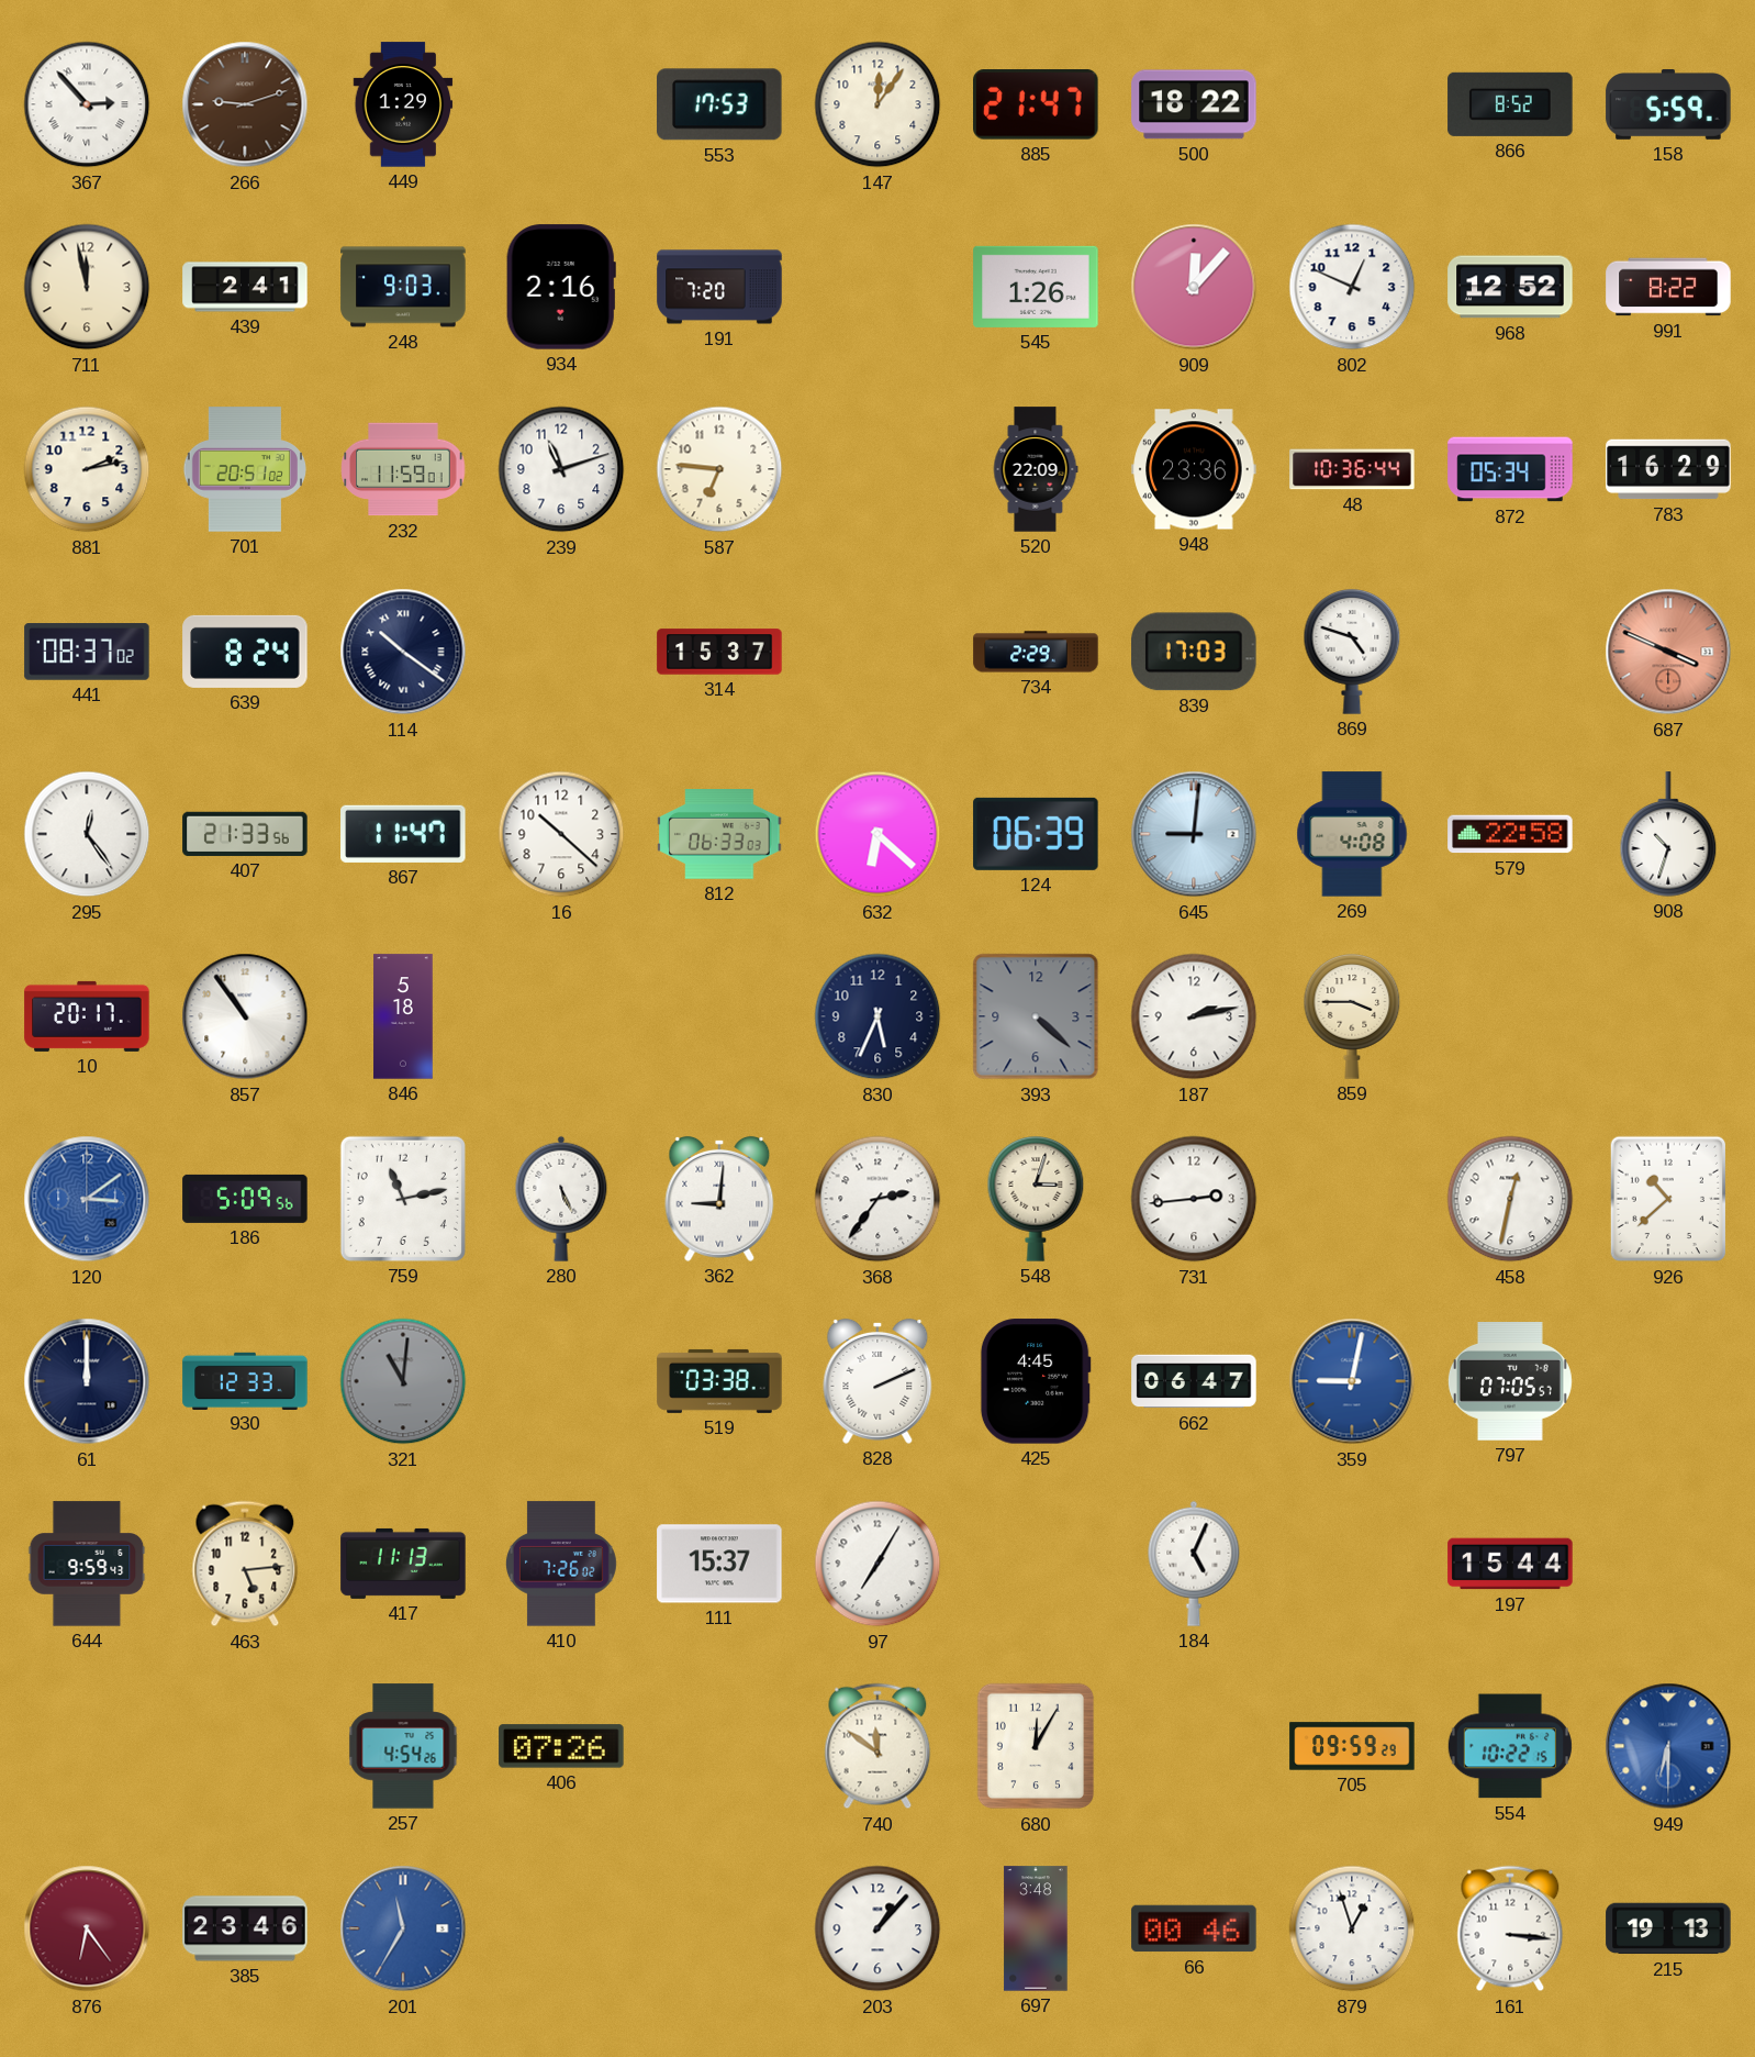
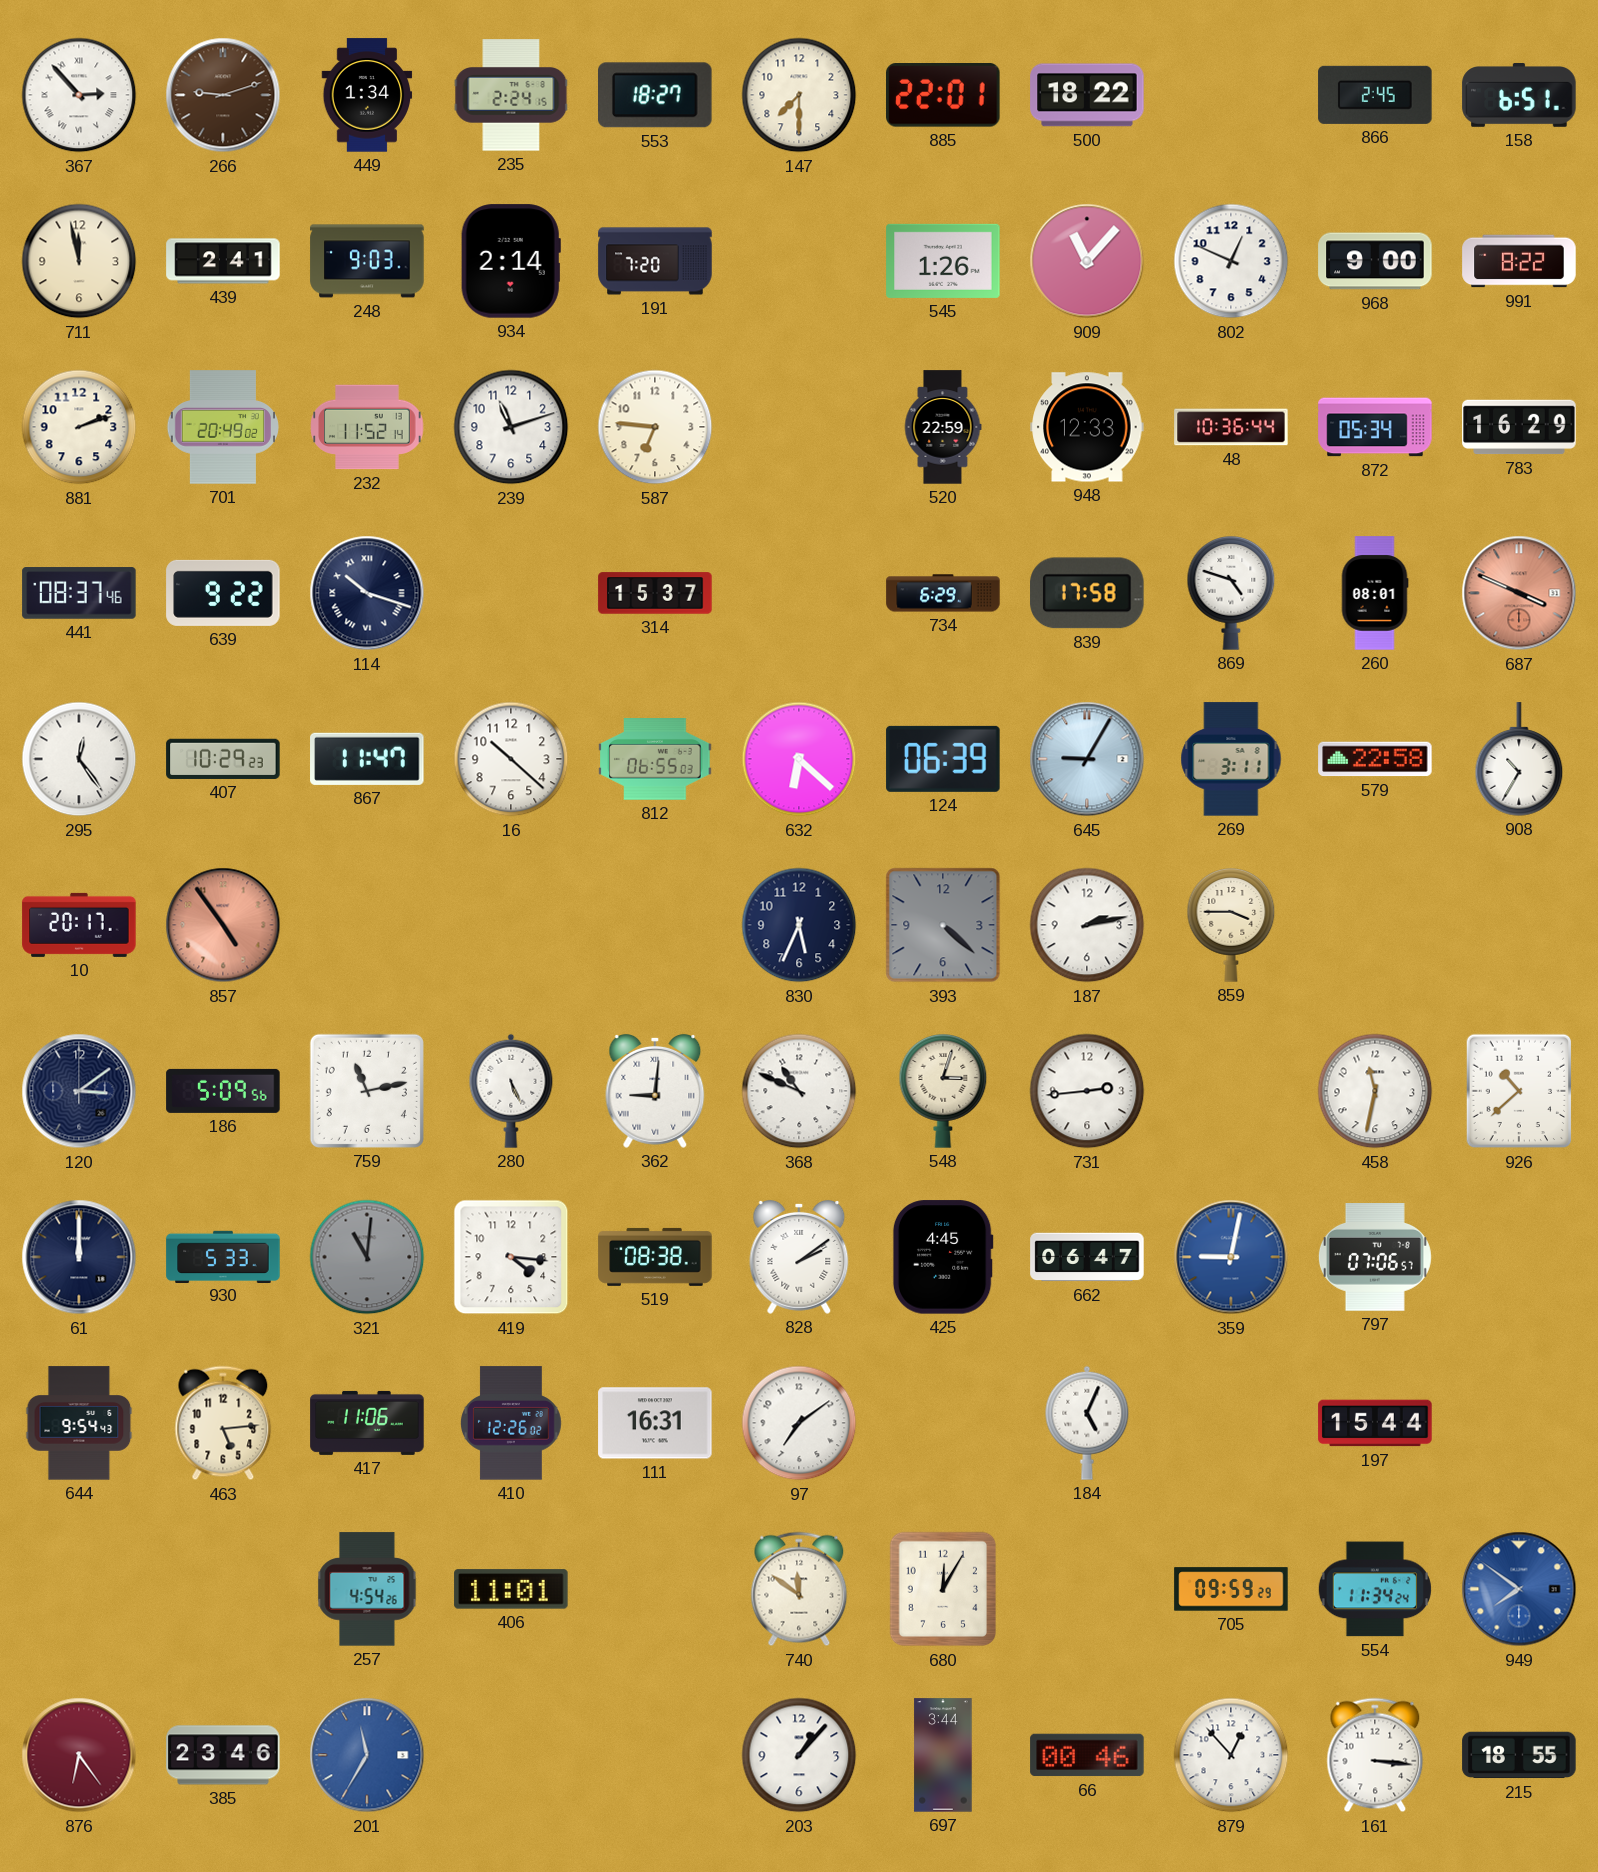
449: 1:29 -> 1:34
235: none -> 2:24
553: 17:53 -> 18:27
147: 12:06 -> 7:30
885: 21:47 -> 22:01
866: 8:52 -> 2:45
158: 5:59 -> 6:51
934: 2:16 -> 2:14
909: 12:07 -> 11:07
968: 12:52 -> 9:00
881: 2:13 -> 2:12
701: 20:51 -> 20:49
232: 11:59 -> 11:52
520: 22:09 -> 22:59
948: 23:36 -> 12:33
441: 08:37:02 -> 08:37:46
639: 8:24 -> 9:22
114: 10:21 -> 10:18
734: 2:29 -> 6:29
839: 17:03 -> 17:58
260: none -> 08:01
407: 21:33 -> 10:29
812: 06:33 -> 06:55
645: 9:01 -> 9:05
269: 4:08 -> 3:11
908: 10:33 -> 10:35
857: 10:54 -> 4:54
857 dial: white -> salmon
846: 5:18 -> none
120 dial: blue -> navy
368: 2:36 -> 10:49
458: 12:32 -> 11:32
930: 12:33 -> 5:33
419: none -> 4:16
519: 03:38 -> 08:38
828: 2:11 -> 2:09
797: 07:05 -> 07:06
644: 9:59 -> 9:54
417: 11:13 -> 11:06
410: 7:26 -> 12:26
111: 15:37 -> 16:31
97: 7:05 -> 7:09
406: 07:26 -> 11:01
554: 10:22 -> 11:34
949: 6:30 -> 7:51
697: 3:48 -> 3:44
879: 12:57 -> 12:53
215: 19:13 -> 18:55
